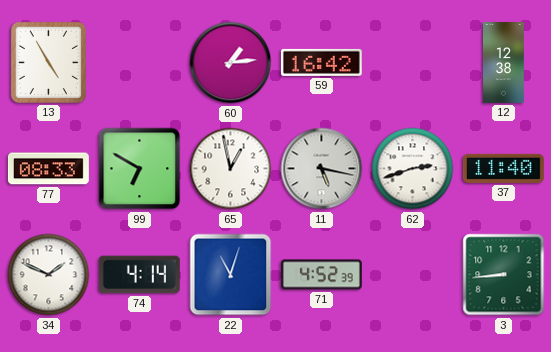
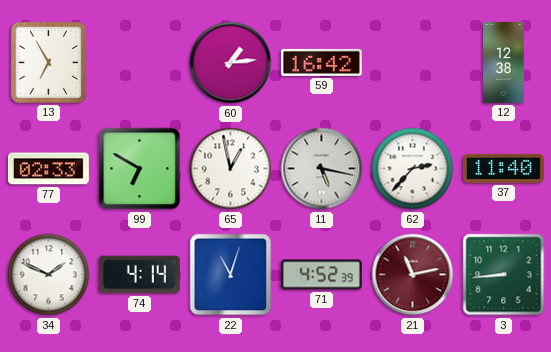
13: 4:55 -> 6:55
77: 08:33 -> 02:33
62: 2:42 -> 2:37
21: none -> 11:13
